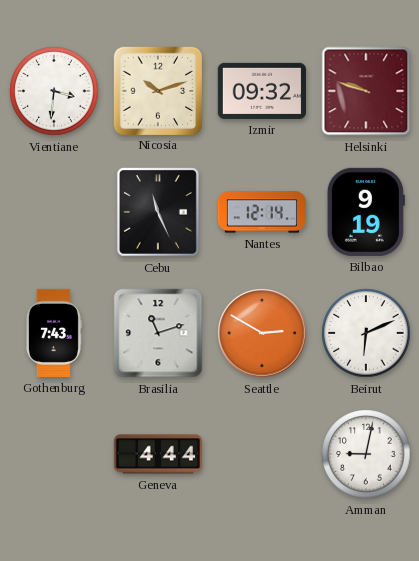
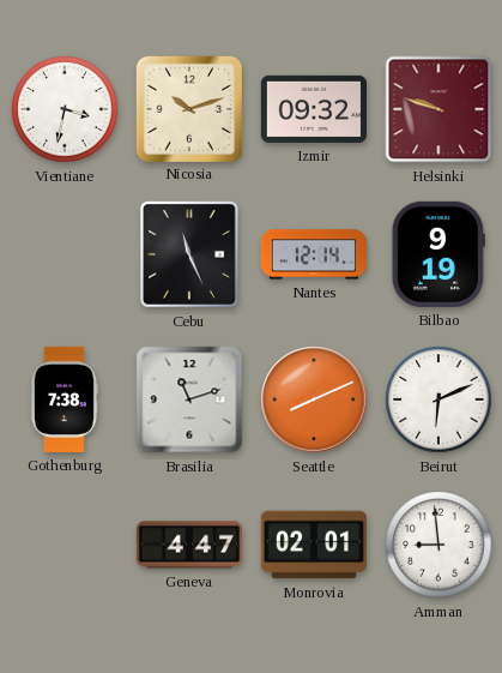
Vientiane: 3:31 -> 3:32
Gothenburg: 7:43 -> 7:38
Seattle: 2:50 -> 8:11
Geneva: 4:44 -> 4:47
Monrovia: none -> 02:01
Amman: 9:02 -> 8:59
